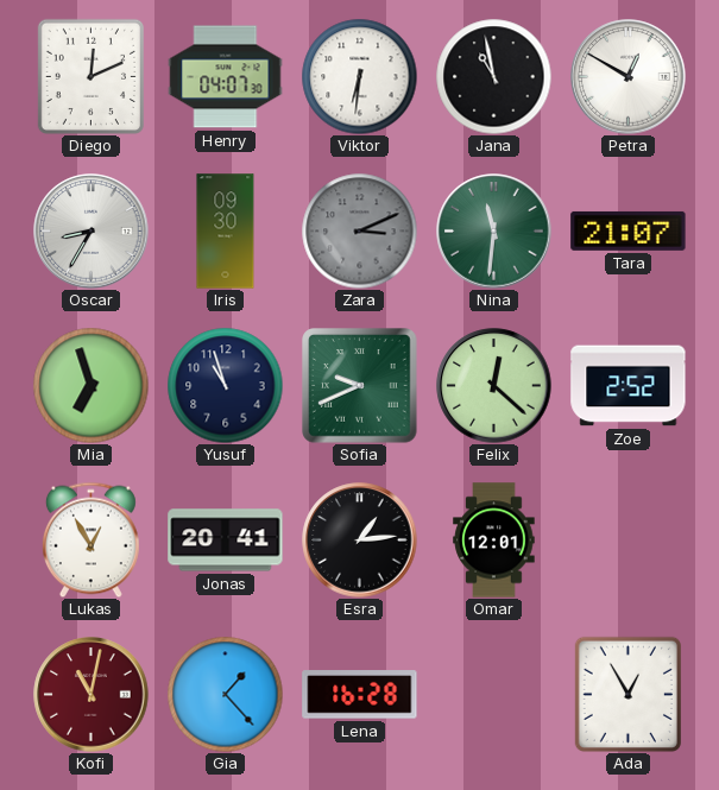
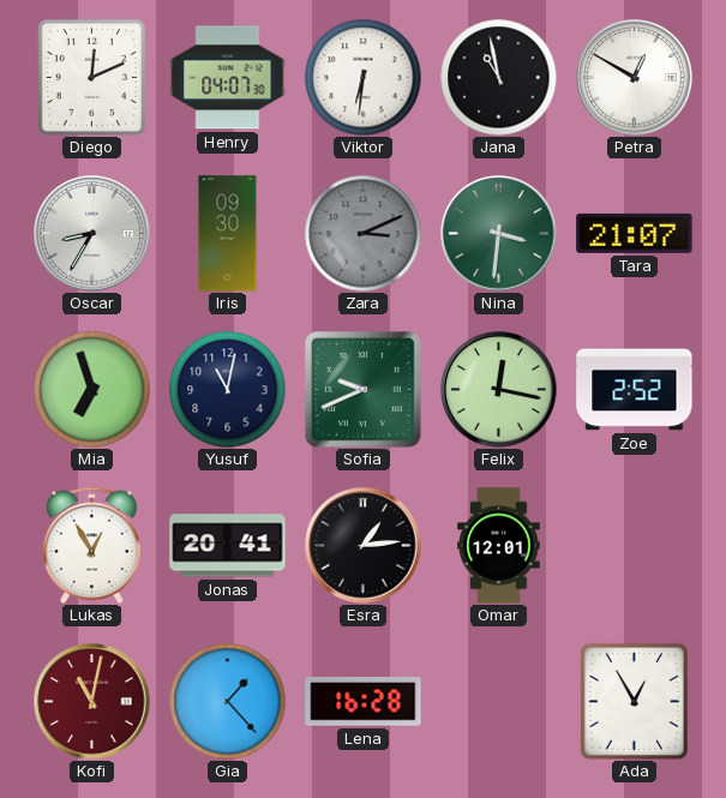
Nina: 11:31 -> 3:31
Yusuf: 10:57 -> 11:02
Felix: 12:22 -> 12:17
